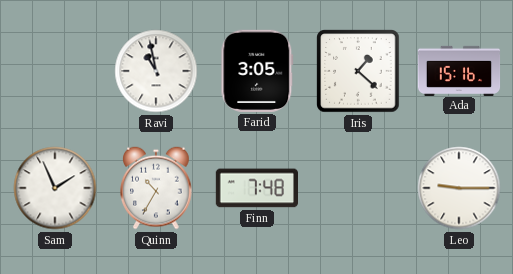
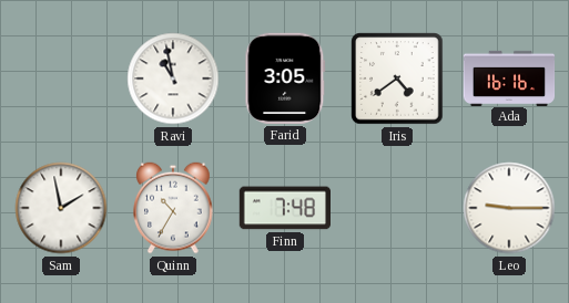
Iris: 1:22 -> 4:39
Ada: 15:16 -> 16:16
Sam: 1:56 -> 1:58
